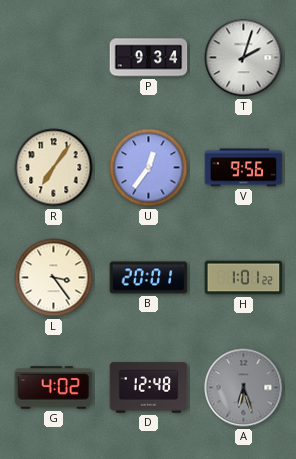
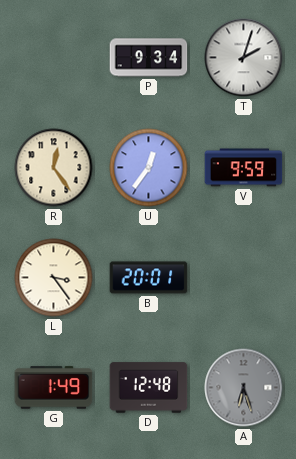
R: 7:06 -> 12:24
V: 9:56 -> 9:59
H: 1:01 -> none
G: 4:02 -> 1:49
